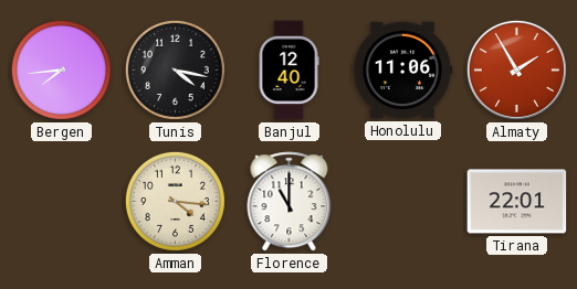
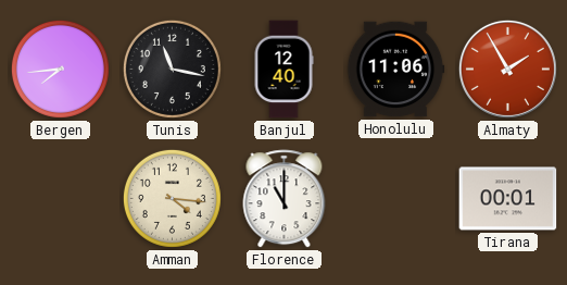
Tunis: 4:17 -> 11:17
Tirana: 22:01 -> 00:01
